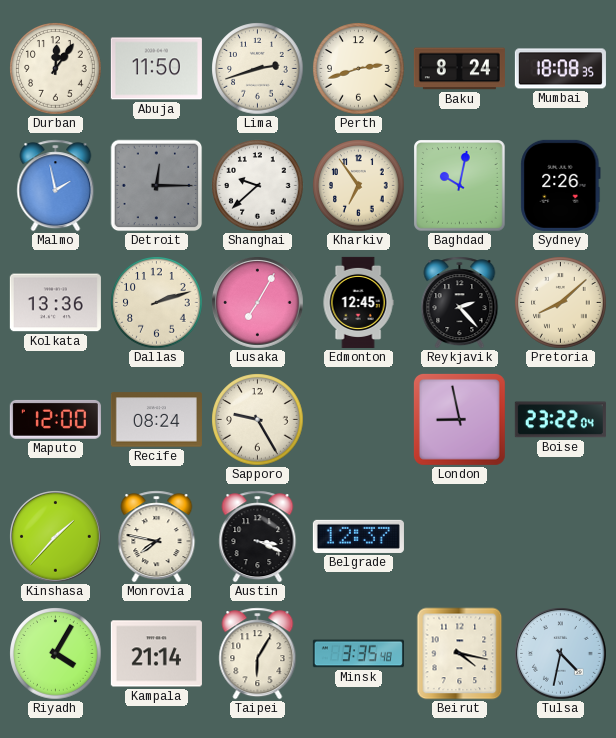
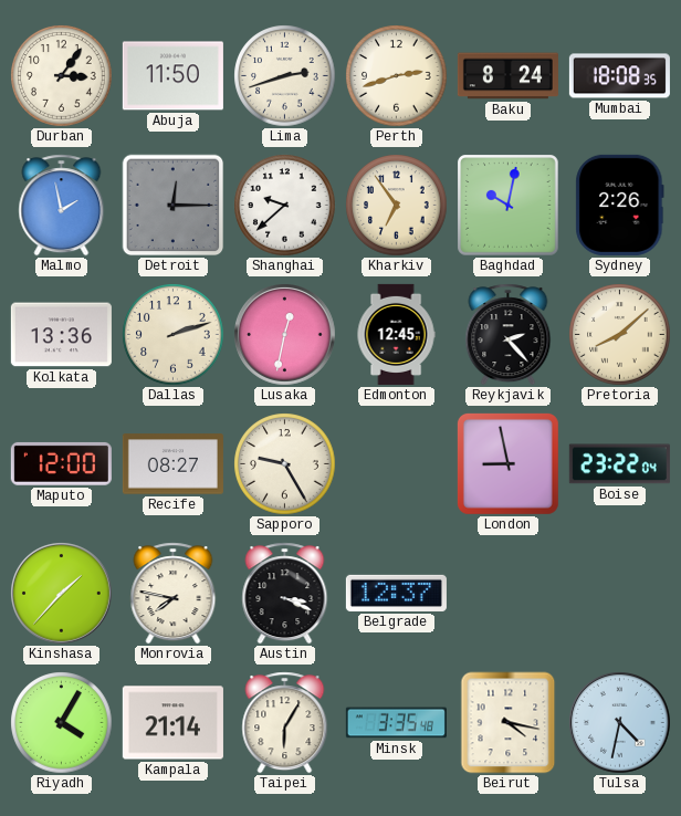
Durban: 12:06 -> 3:06
Lusaka: 7:05 -> 12:32
Recife: 08:24 -> 08:27
